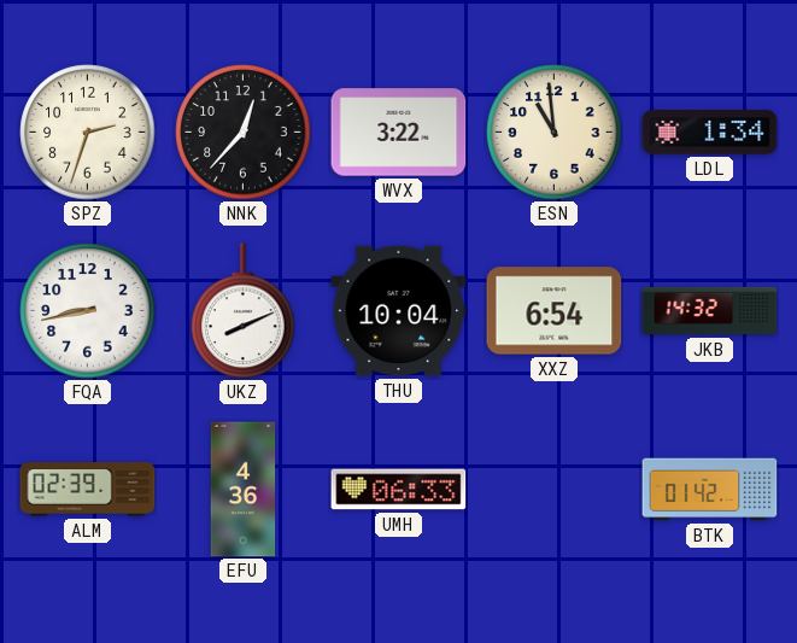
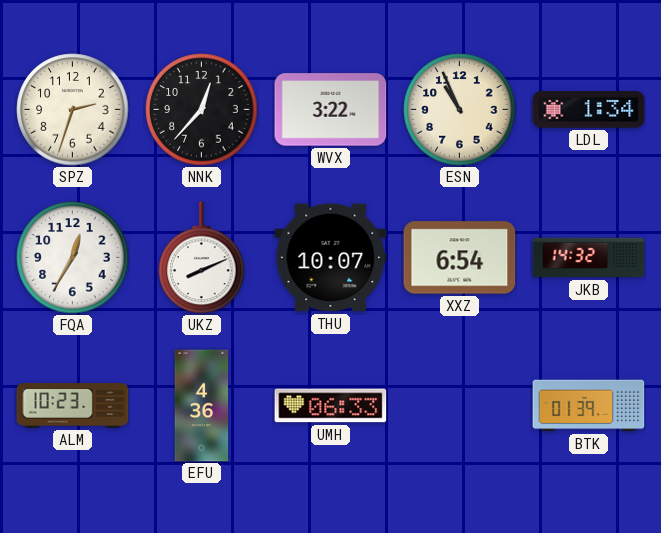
ESN: 10:59 -> 10:56
FQA: 8:43 -> 12:35
THU: 10:04 -> 10:07
ALM: 02:39 -> 10:23
BTK: 01:42 -> 01:39
